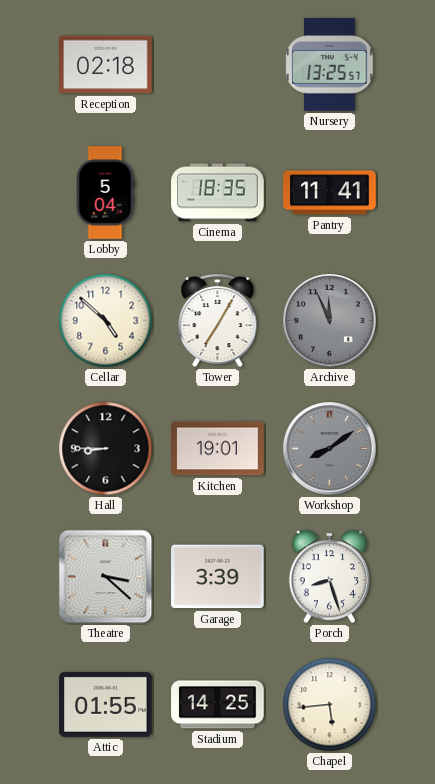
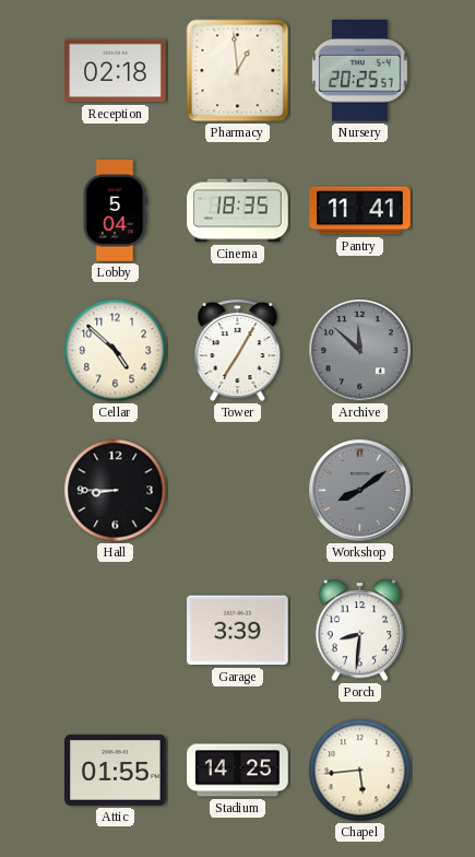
Pharmacy: none -> 12:59
Nursery: 13:25 -> 20:25
Archive: 11:56 -> 11:52
Kitchen: 19:01 -> none
Theatre: 3:22 -> none
Porch: 8:27 -> 8:31
